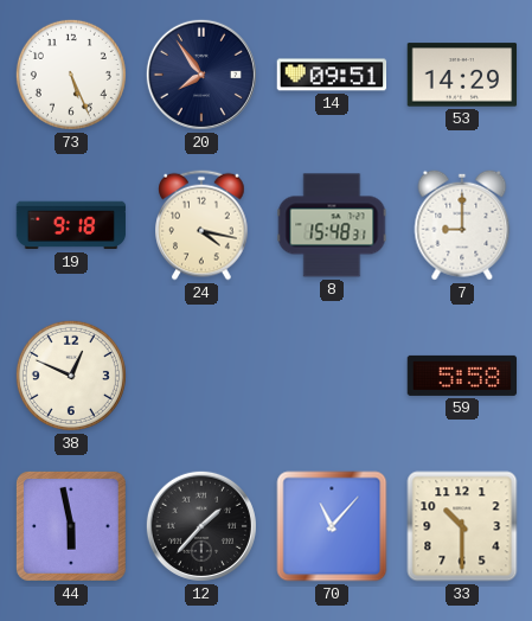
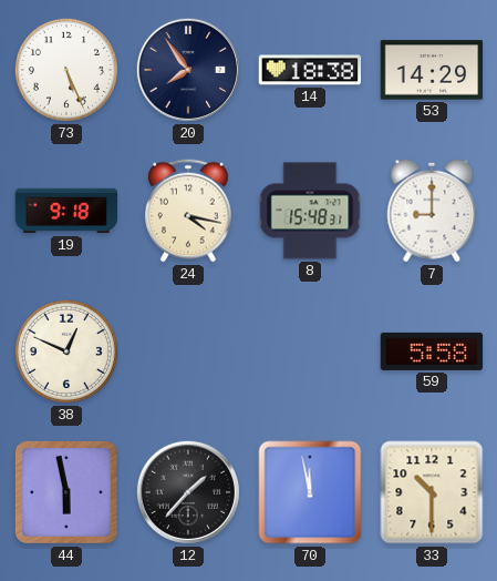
14: 09:51 -> 18:38
70: 11:07 -> 11:58
